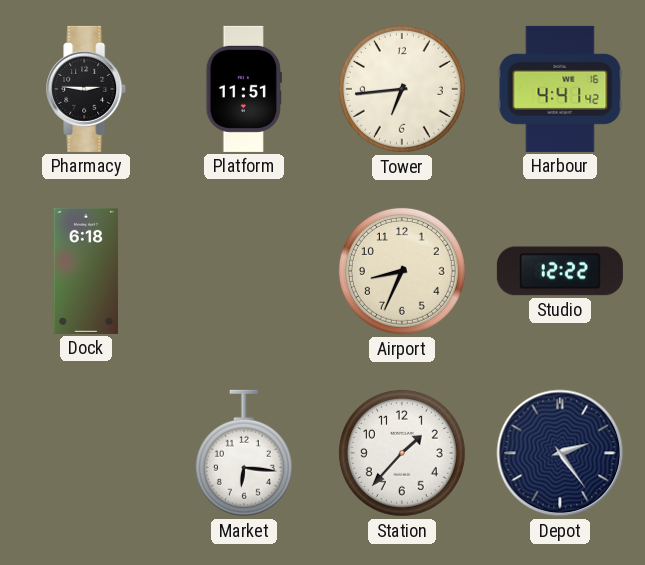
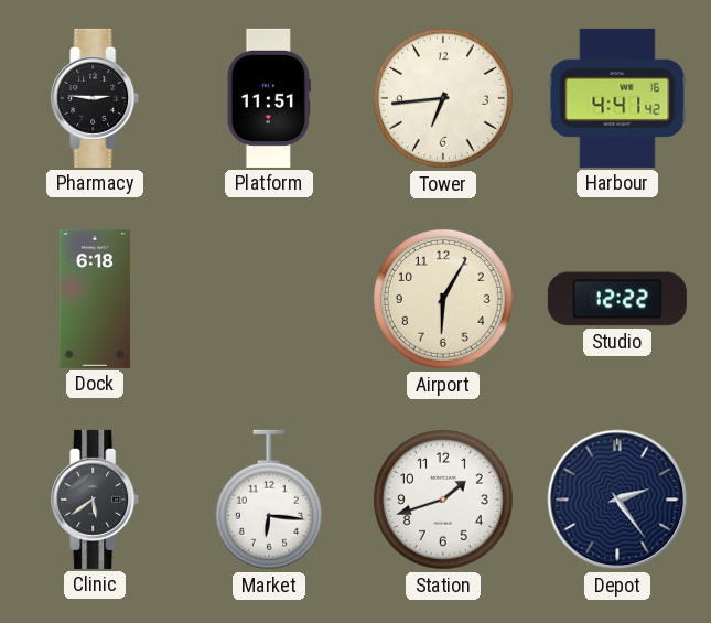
Airport: 8:34 -> 6:05
Clinic: none -> 5:39
Station: 1:37 -> 1:42
